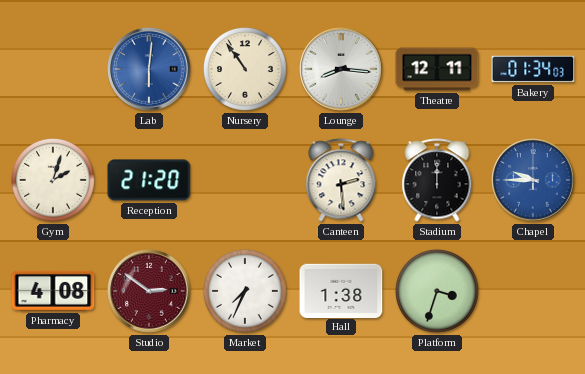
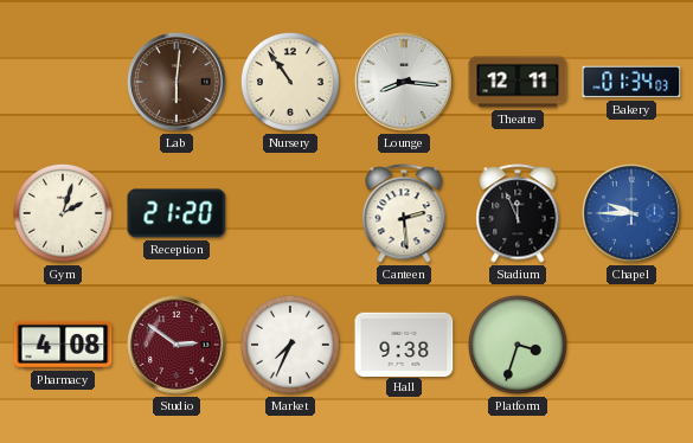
Lab dial: blue -> brown
Stadium: 12:00 -> 11:56
Hall: 1:38 -> 9:38
